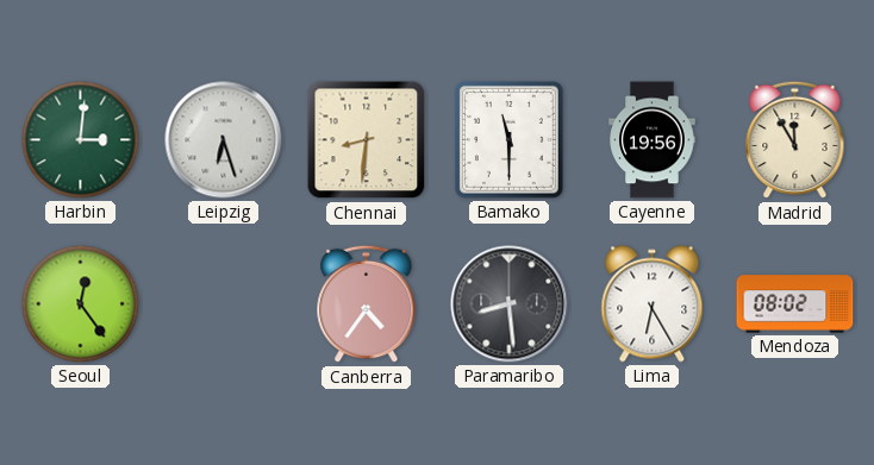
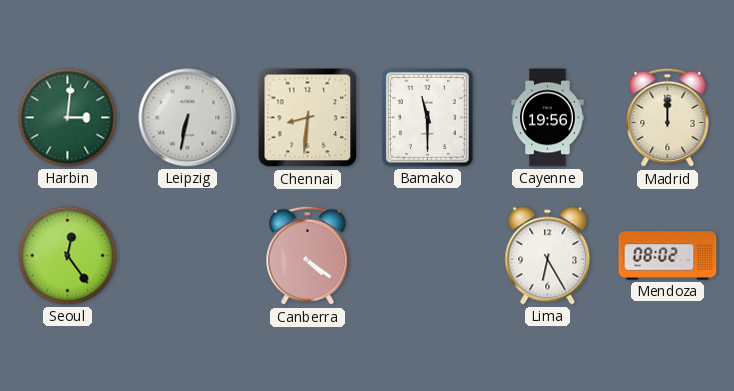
Leipzig: 6:27 -> 6:32
Madrid: 11:55 -> 12:00
Canberra: 4:36 -> 4:21
Paramaribo: 8:29 -> none
